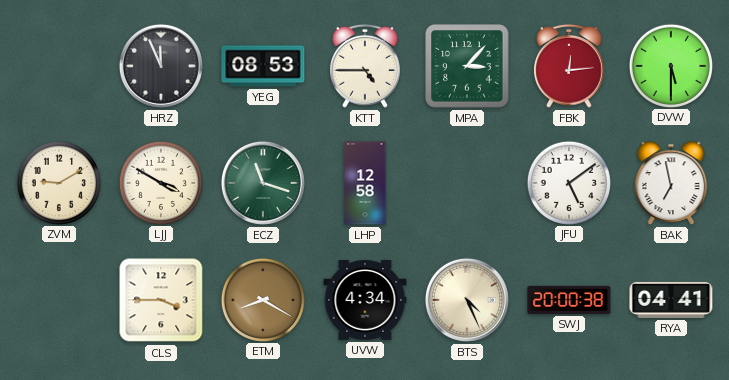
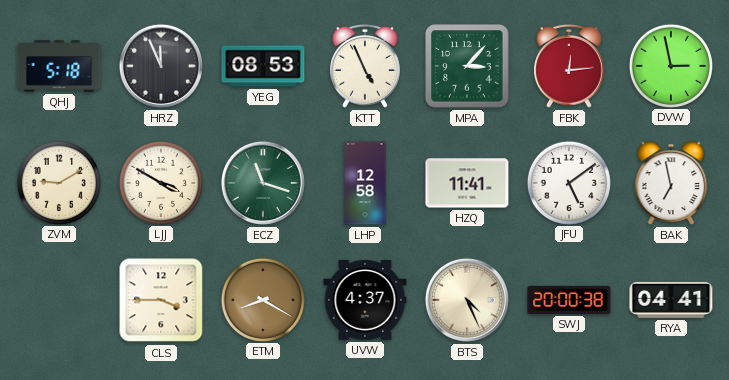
QHJ: none -> 5:18
KTT: 4:45 -> 4:56
DVW: 5:30 -> 2:58
HZQ: none -> 11:41
UVW: 4:34 -> 4:37
